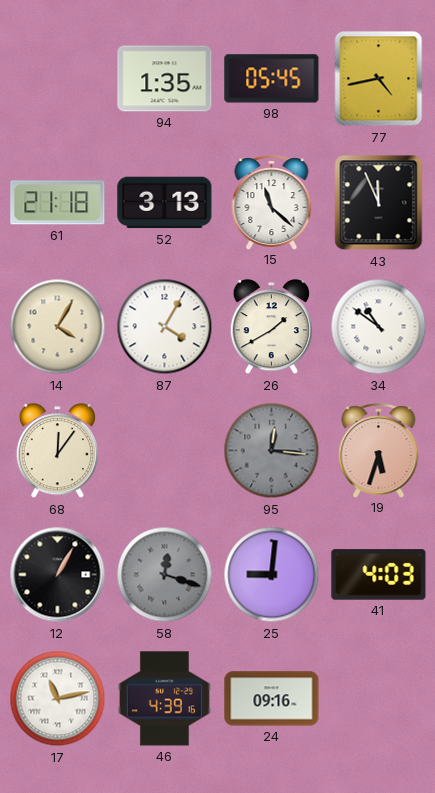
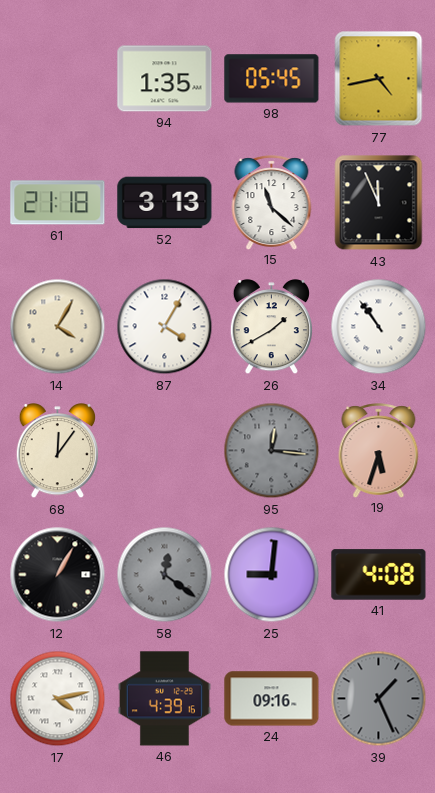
34: 10:51 -> 10:54
58: 12:18 -> 12:21
41: 4:03 -> 4:08
17: 11:13 -> 4:13
39: none -> 1:26
